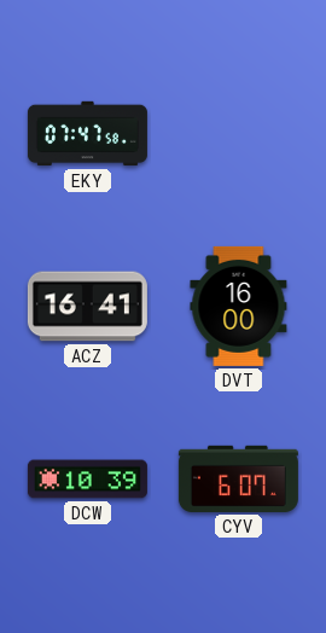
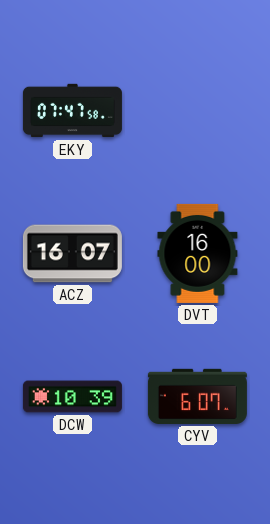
ACZ: 16:41 -> 16:07
